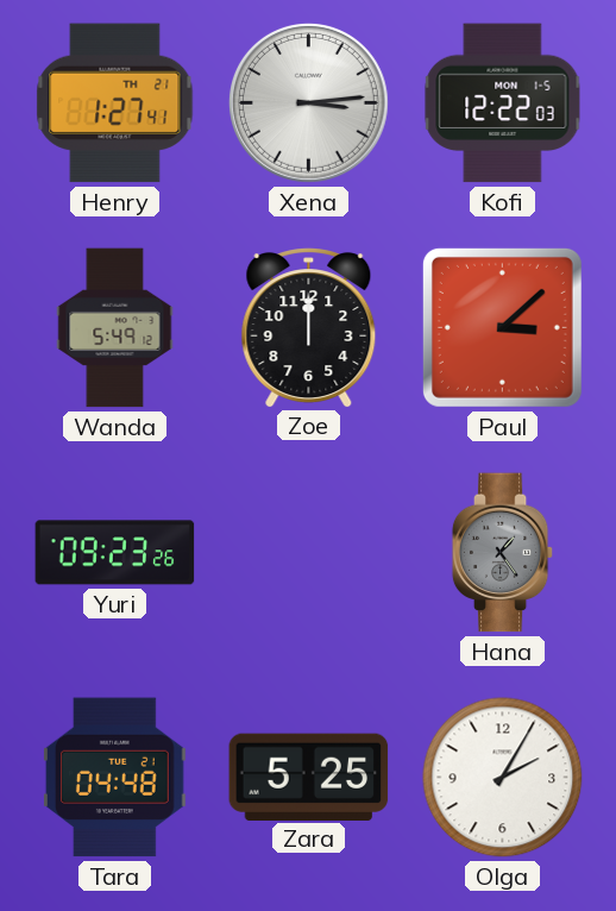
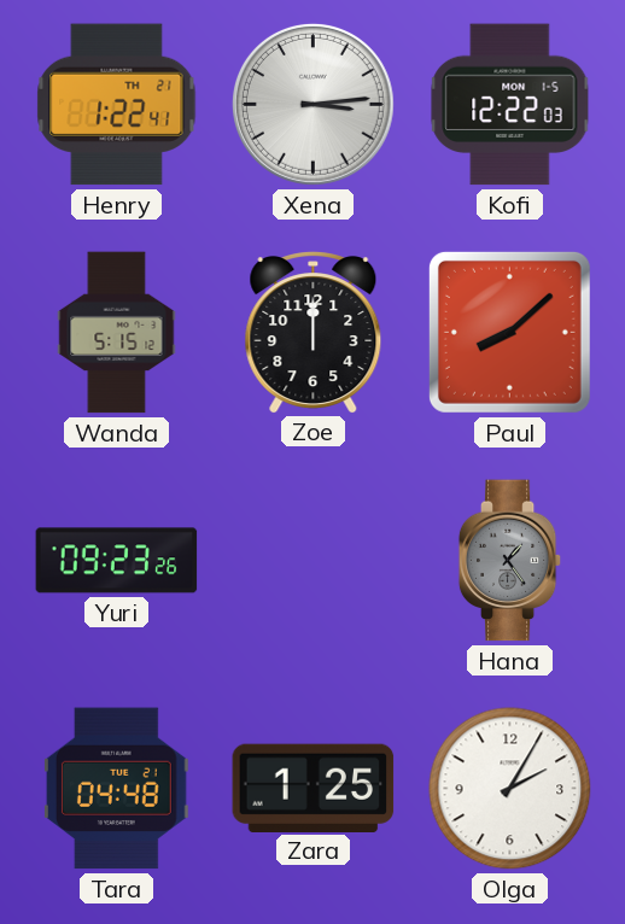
Henry: 1:27 -> 1:22
Wanda: 5:49 -> 5:15
Paul: 3:08 -> 8:08
Zara: 5:25 -> 1:25
